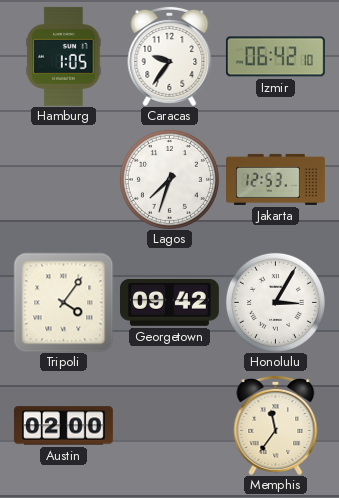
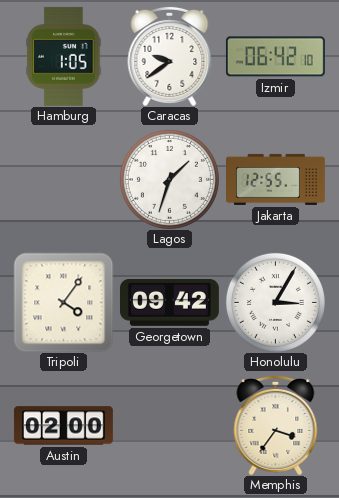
Caracas: 9:36 -> 9:39
Lagos: 7:33 -> 1:33
Jakarta: 12:53 -> 12:55
Memphis: 11:36 -> 3:36
